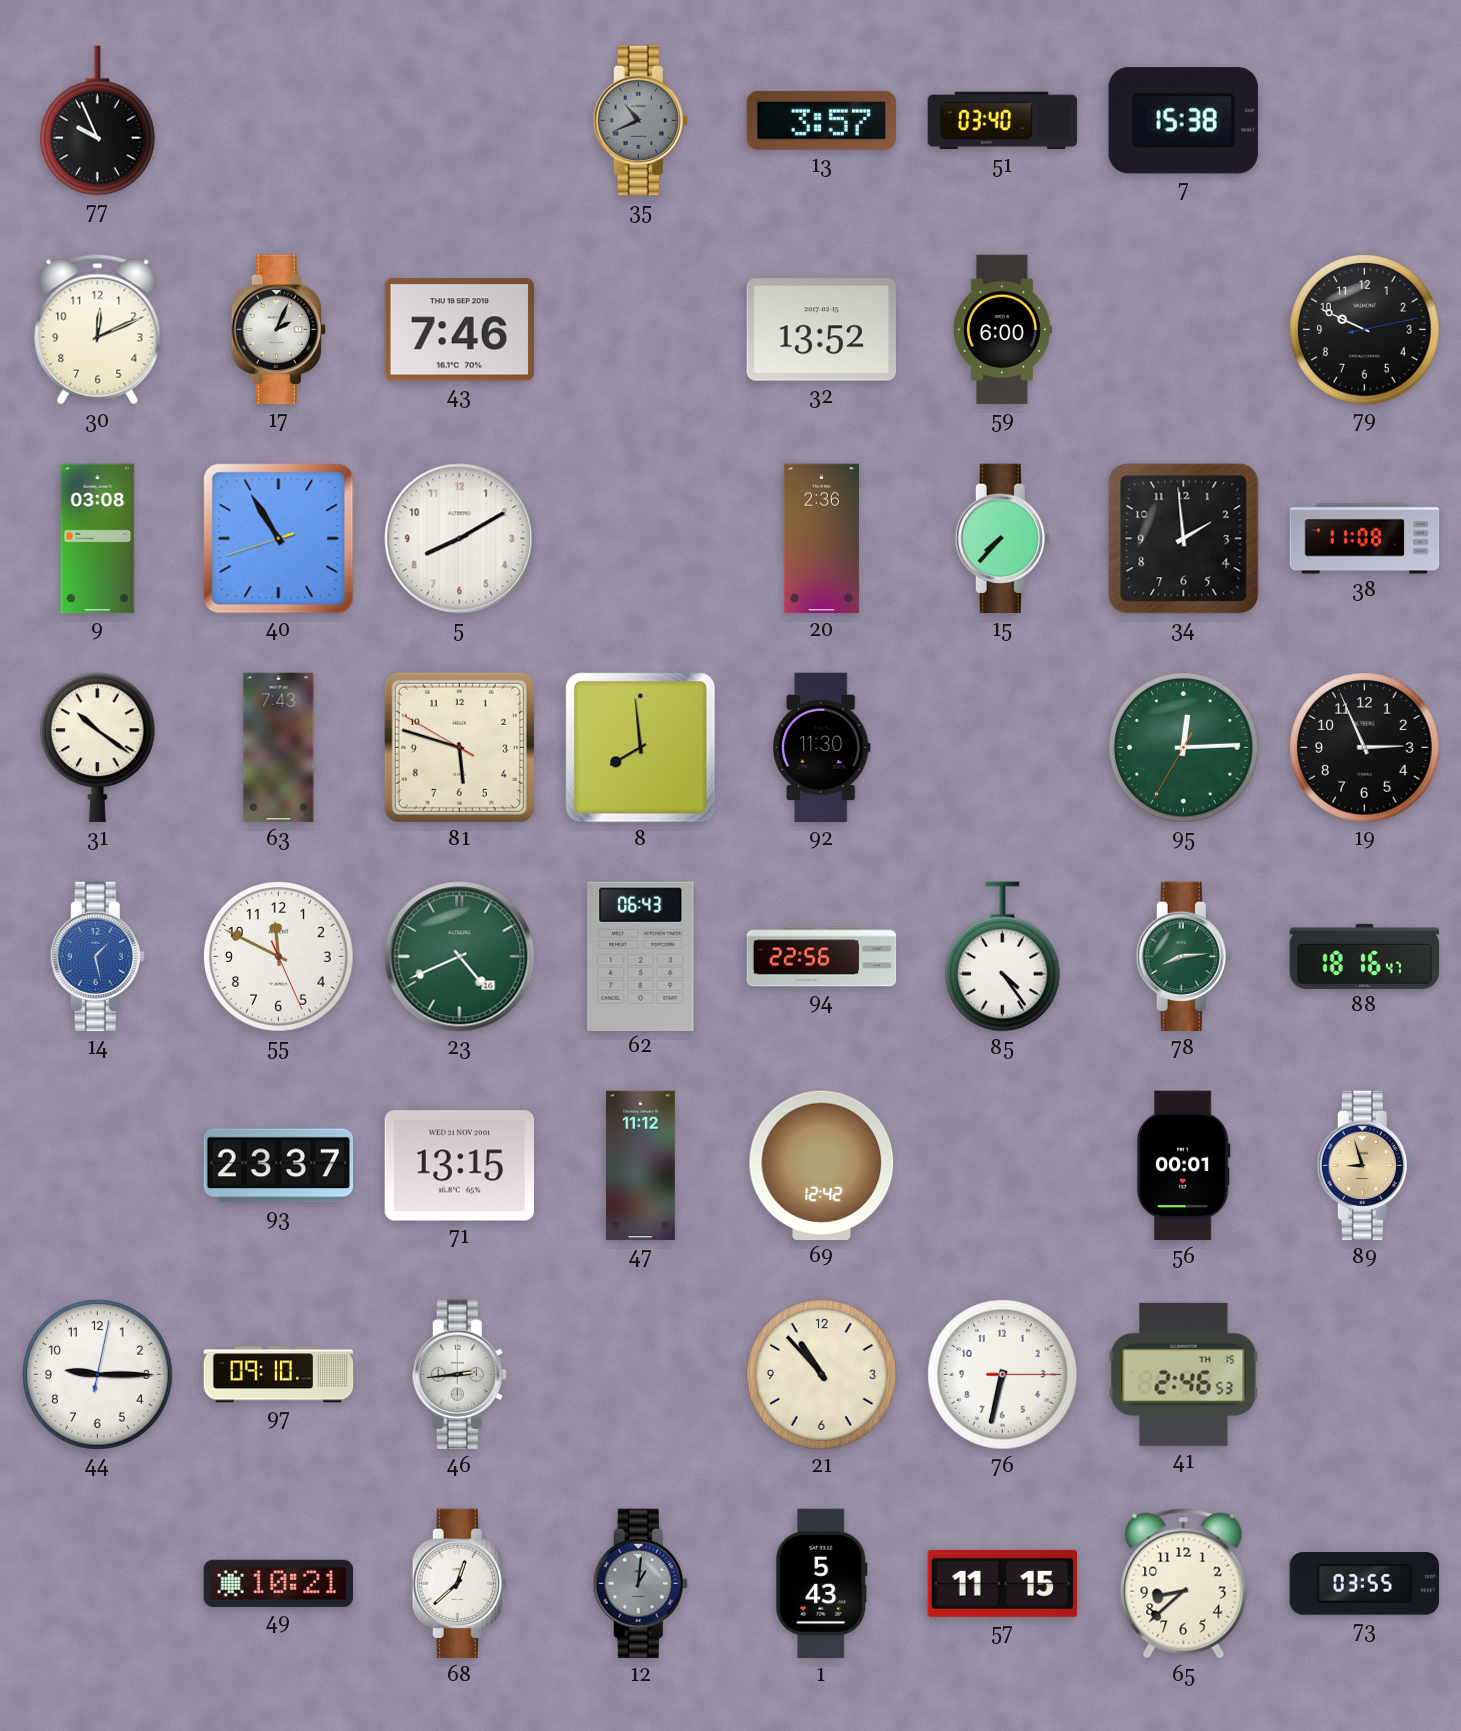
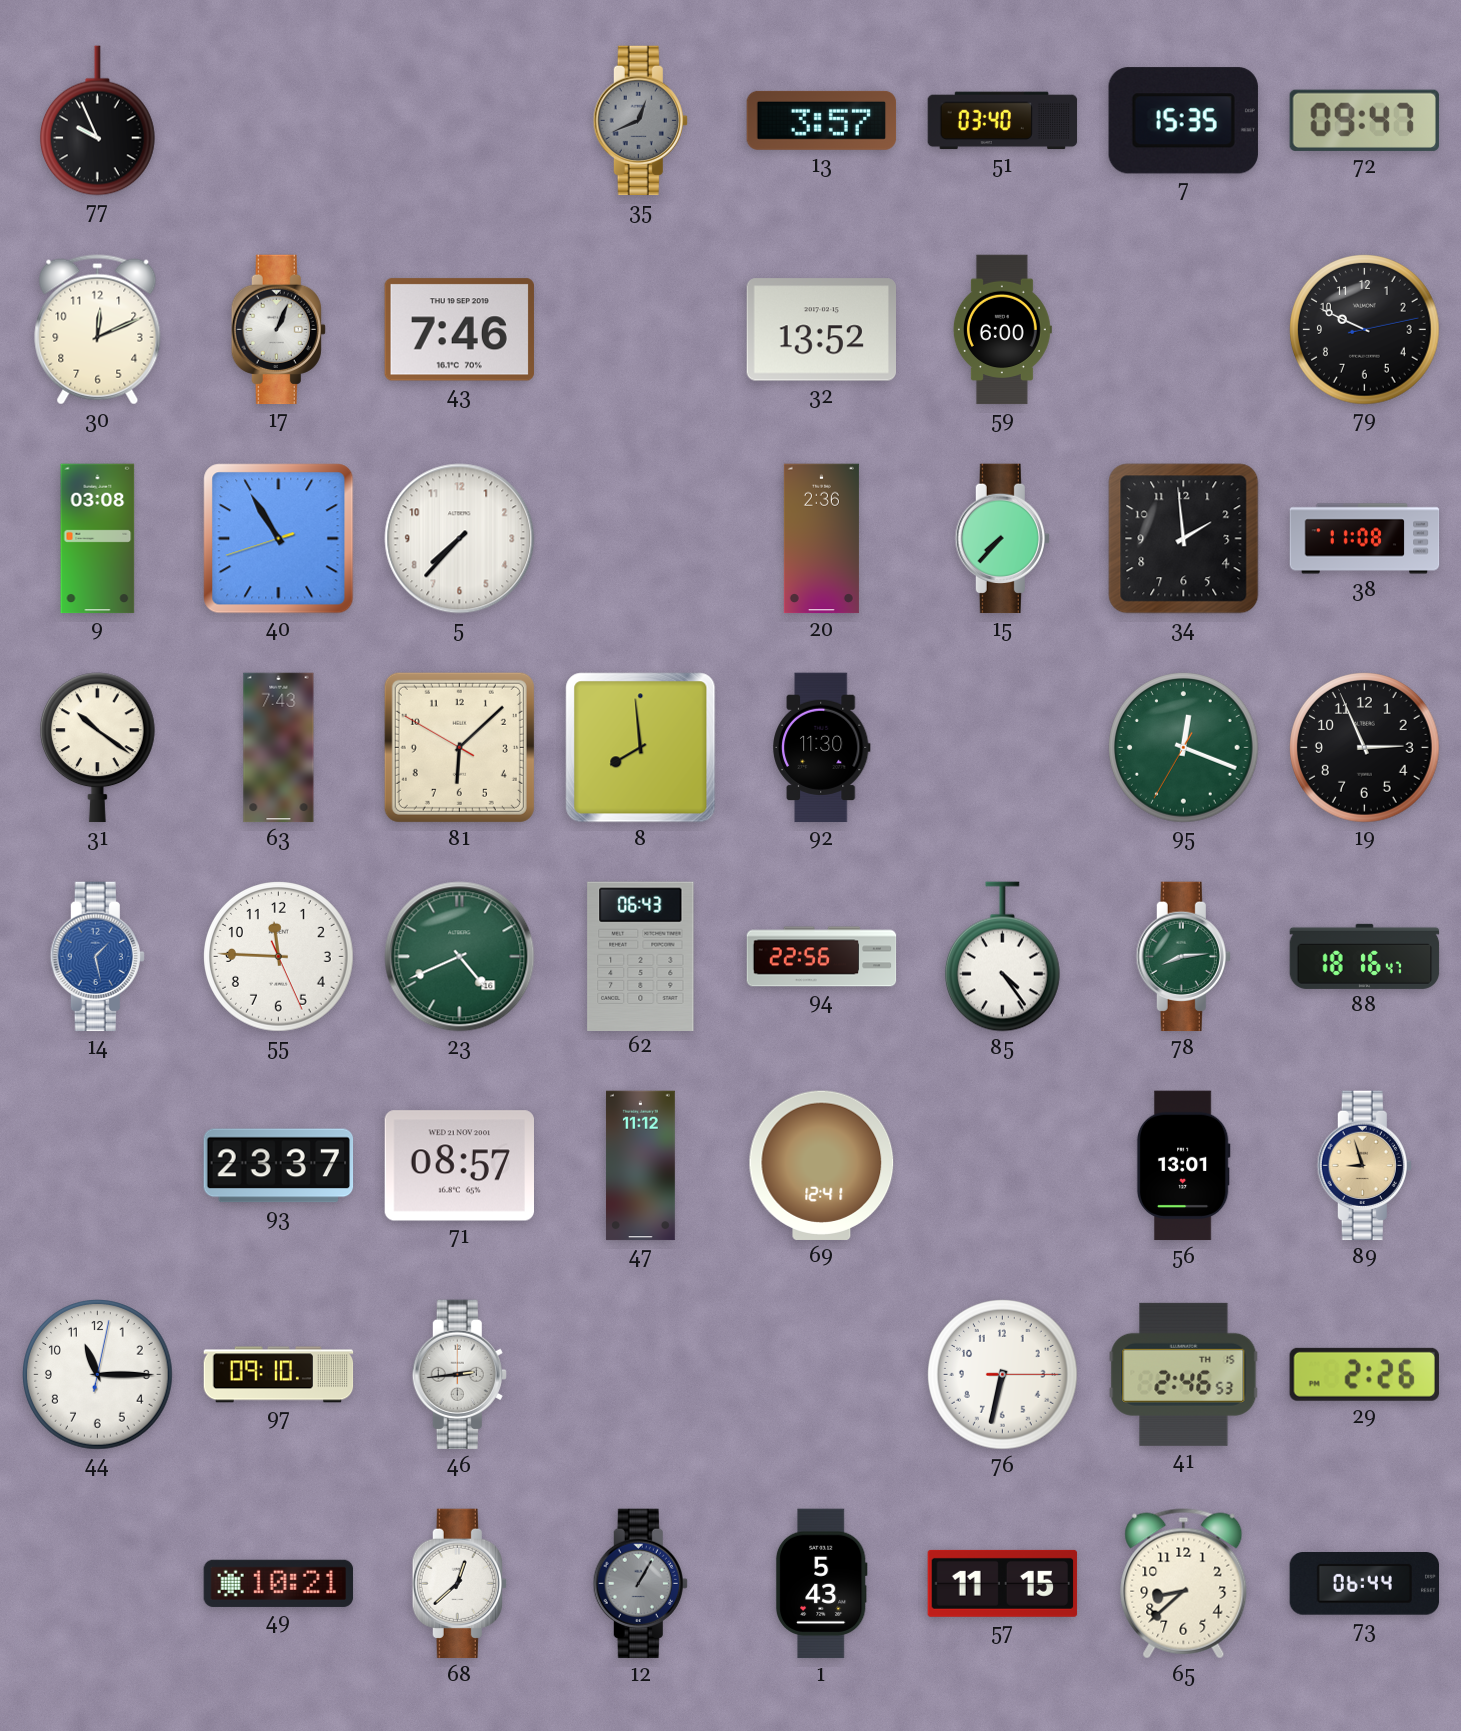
35: 10:41 -> 12:41
7: 15:38 -> 15:35
72: none -> 09:47
17: 2:04 -> 1:04
5: 8:10 -> 7:37
81: 5:47 -> 6:07
95: 12:14 -> 12:18
55: 11:49 -> 11:45
71: 13:15 -> 08:57
69: 12:42 -> 12:41
56: 00:01 -> 13:01
44: 9:15 -> 11:15
21: 10:53 -> none
29: none -> 2:26
12: 1:01 -> 1:05
73: 03:55 -> 06:44
